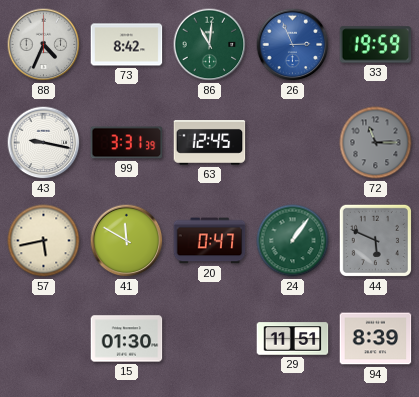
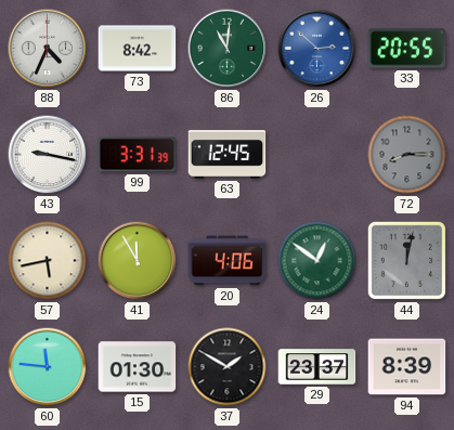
26: 2:56 -> 2:52
33: 19:59 -> 20:55
72: 11:15 -> 8:15
41: 11:50 -> 11:55
20: 0:47 -> 4:06
24: 1:06 -> 12:51
44: 5:49 -> 12:02
60: none -> 11:46
37: none -> 1:50
29: 11:51 -> 23:37
